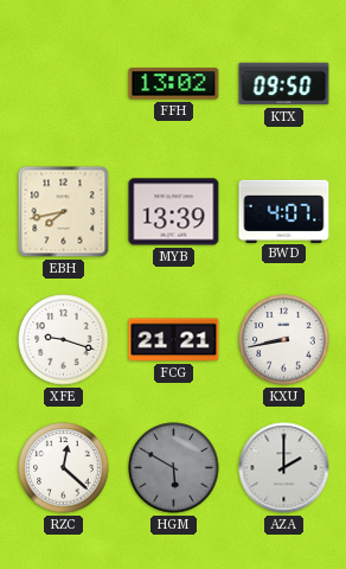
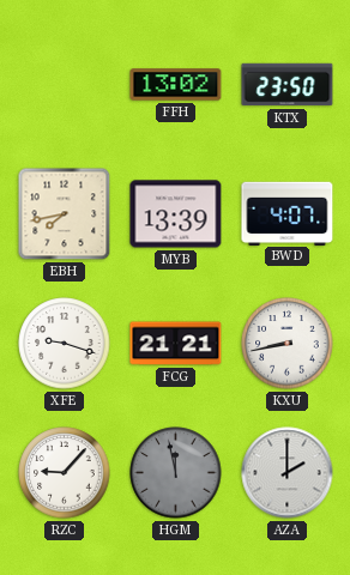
KTX: 09:50 -> 23:50
RZC: 12:22 -> 9:07
HGM: 5:50 -> 11:58
